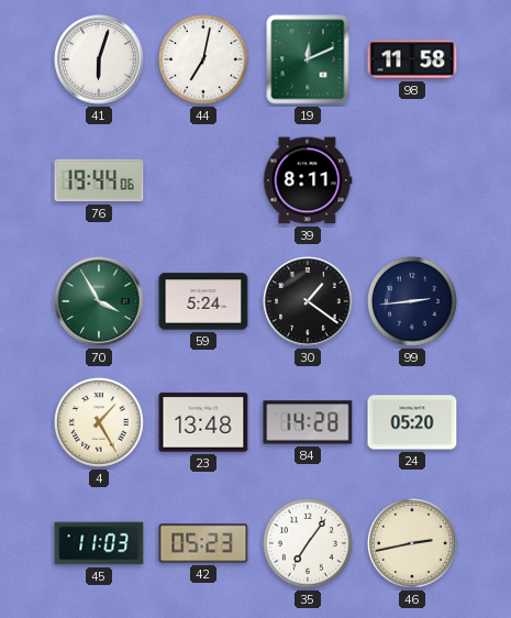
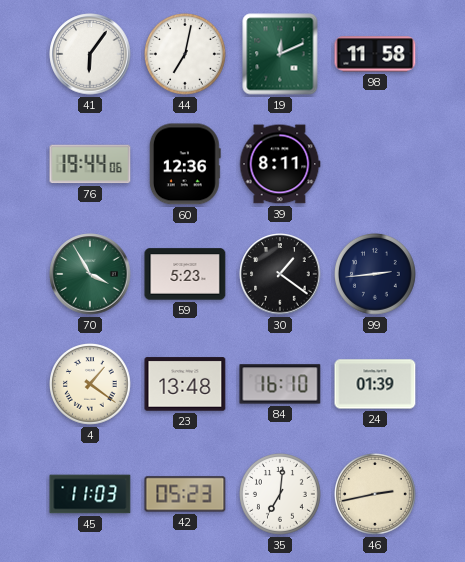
41: 6:03 -> 6:06
60: none -> 12:36
59: 5:24 -> 5:23
4: 1:25 -> 1:21
84: 14:28 -> 16:10
24: 05:20 -> 01:39
35: 7:06 -> 7:01
